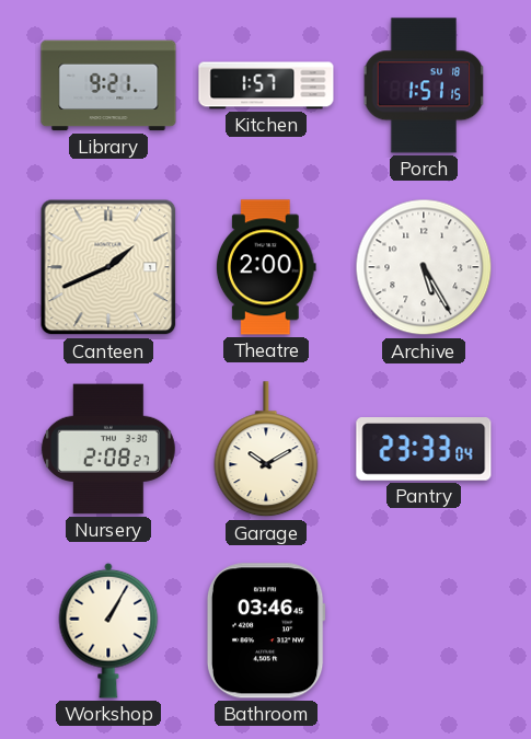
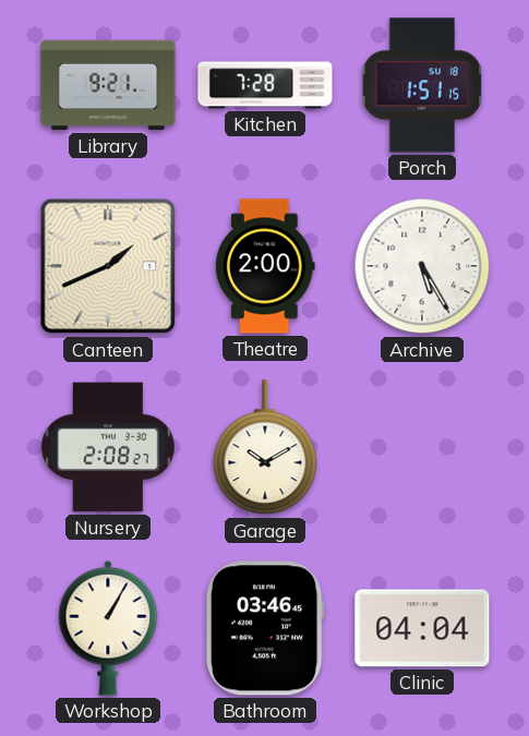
Kitchen: 1:57 -> 7:28
Pantry: 23:33 -> none
Clinic: none -> 04:04
